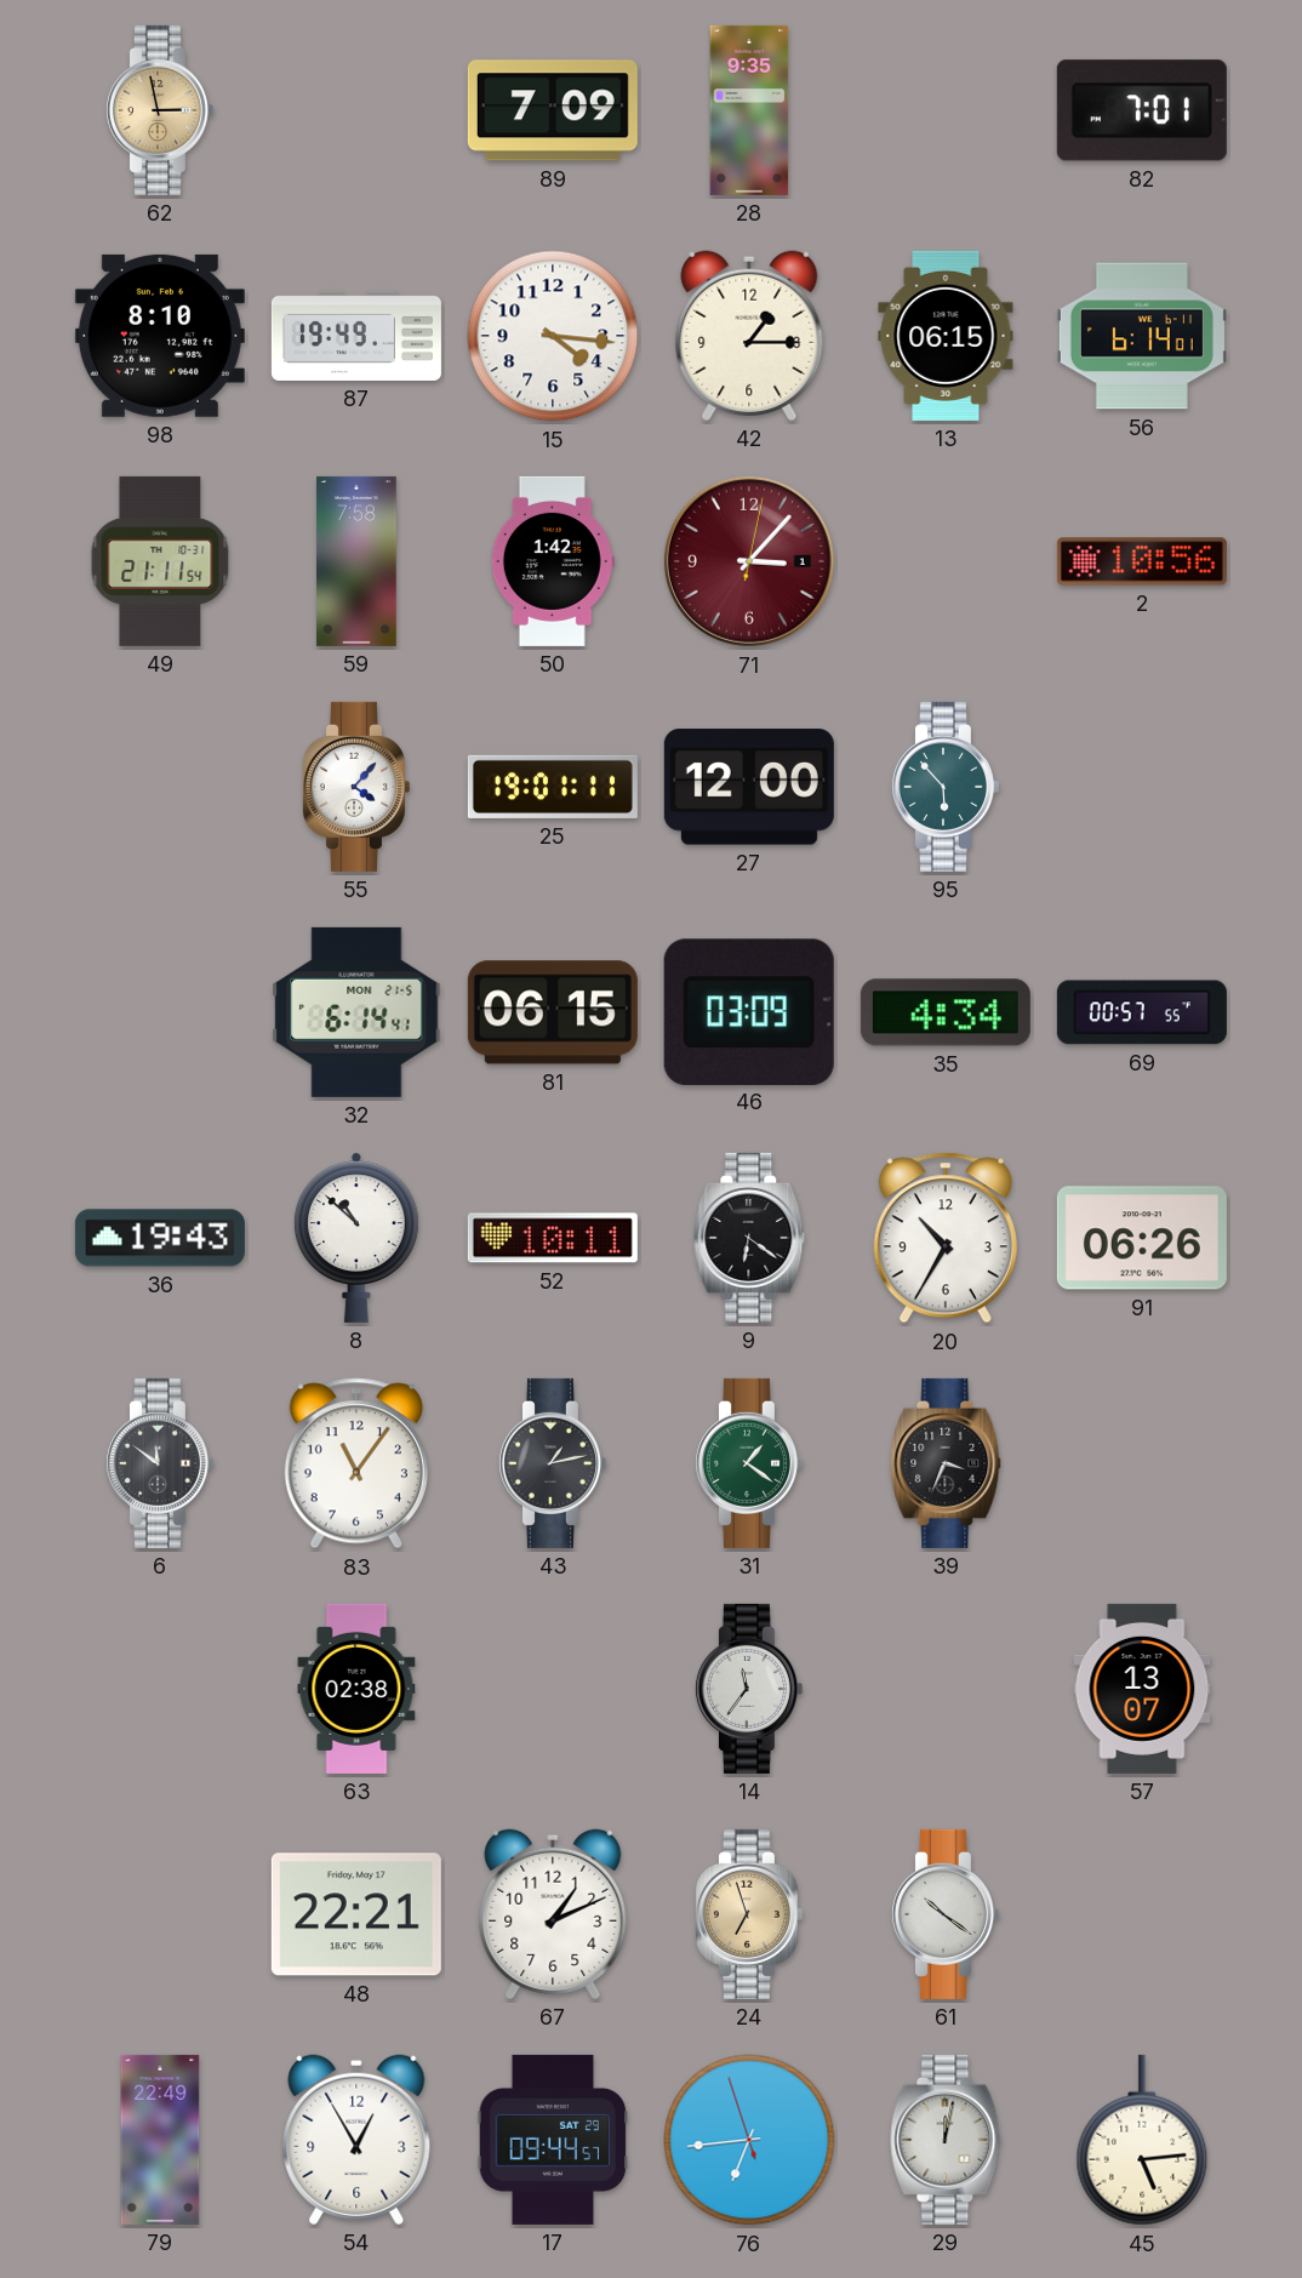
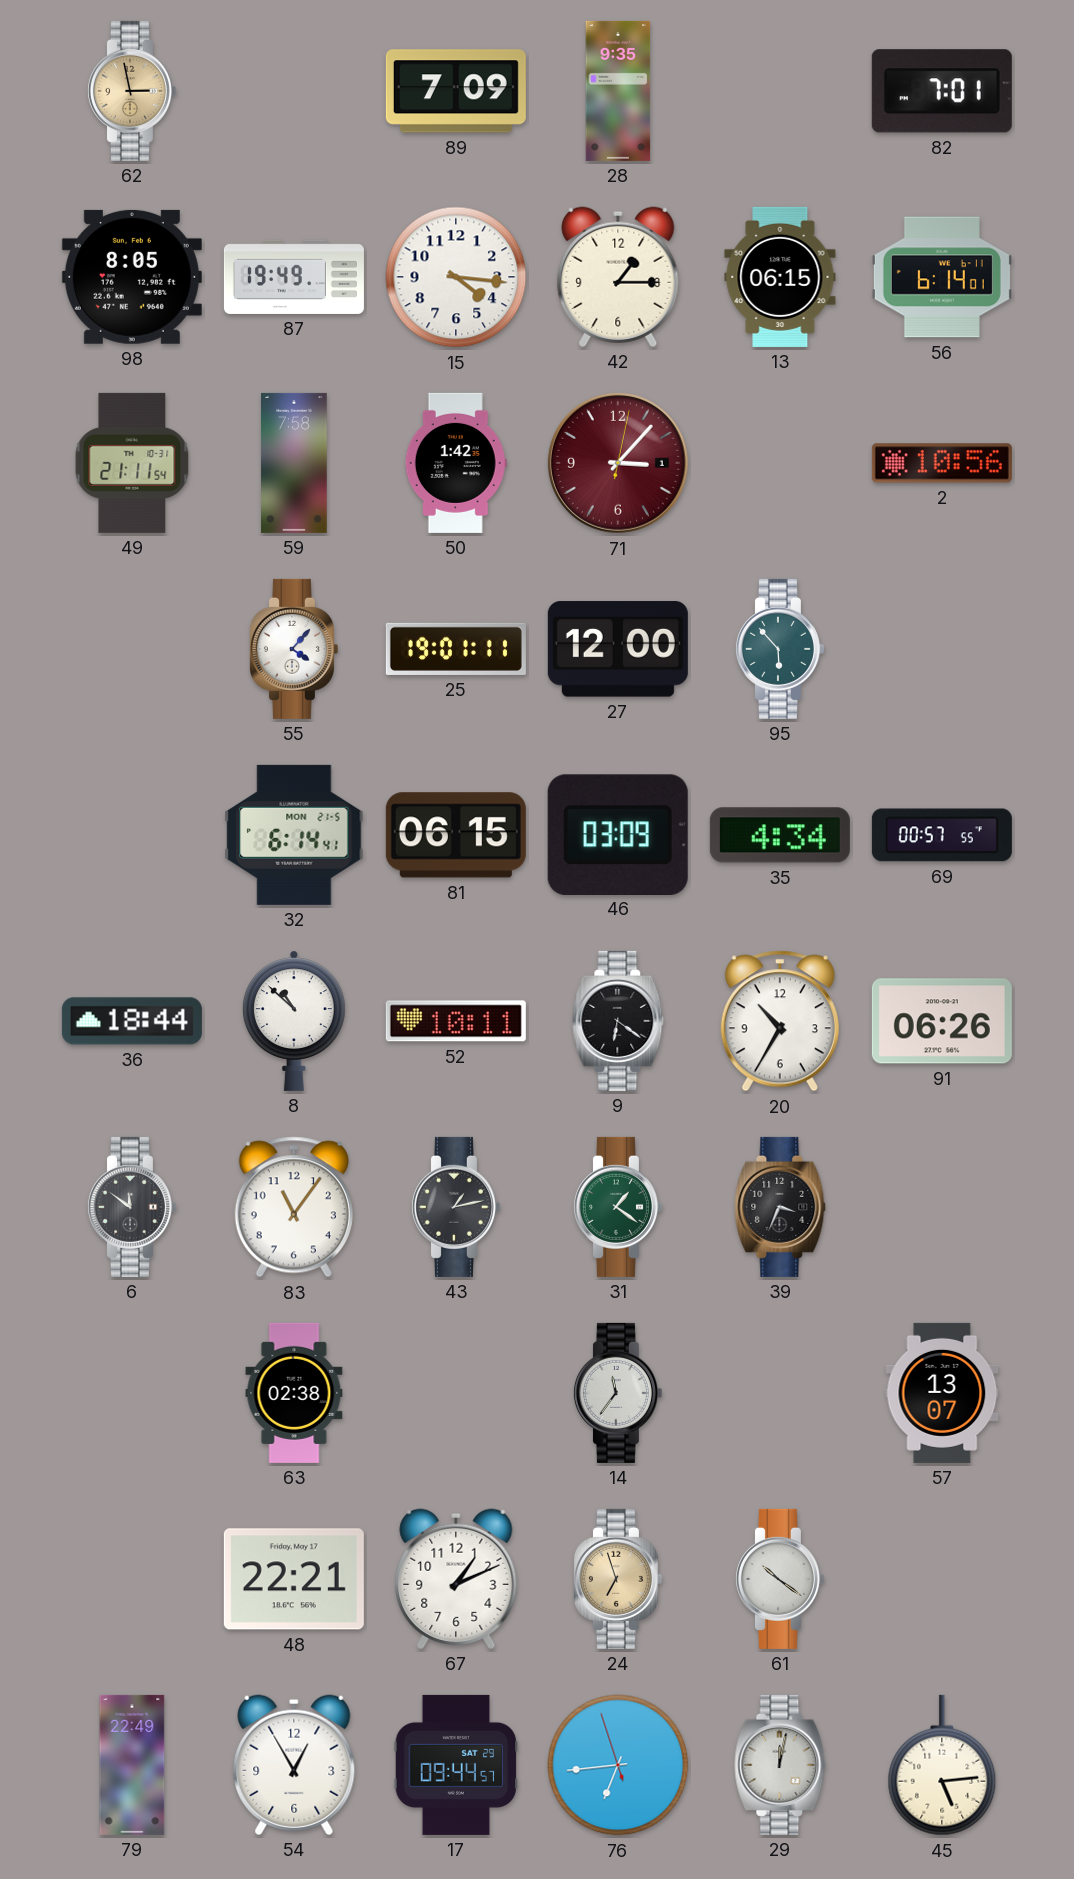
98: 8:10 -> 8:05
36: 19:43 -> 18:44
